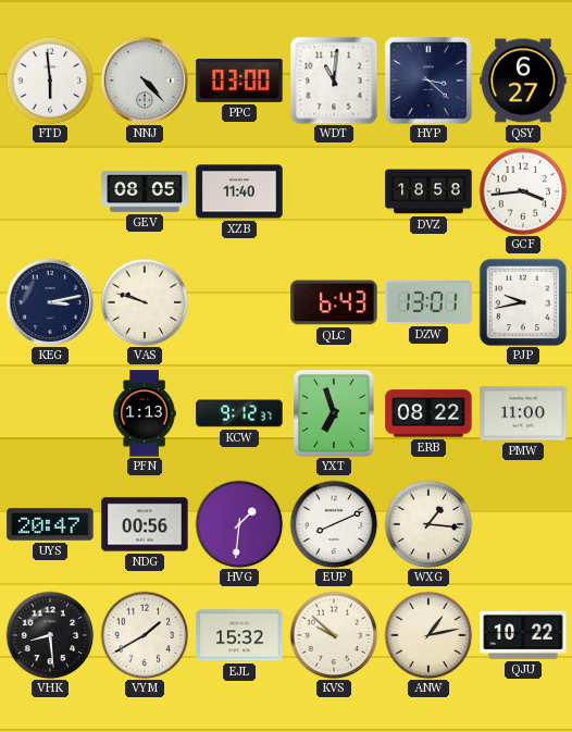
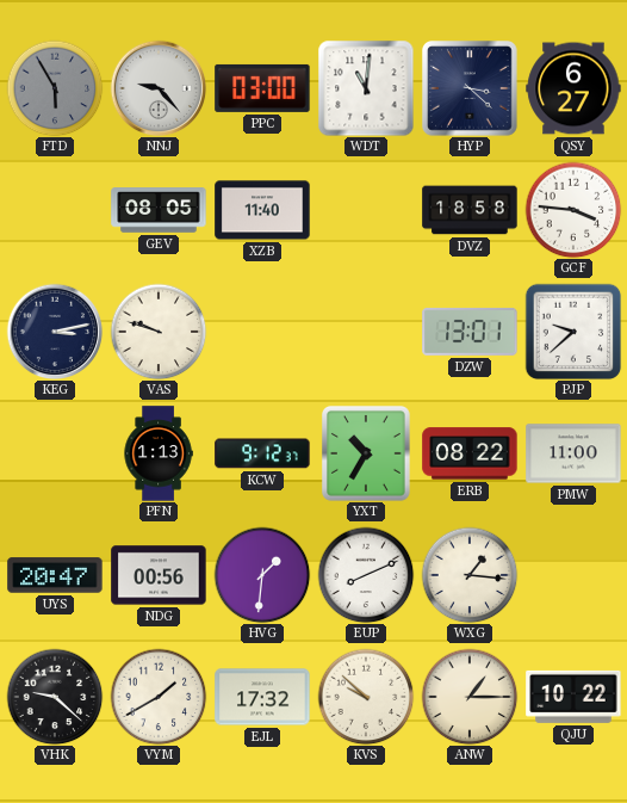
FTD: 5:59 -> 5:55
FTD dial: white -> grey
NNJ: 4:23 -> 9:23
GCF: 3:44 -> 3:46
QLC: 6:43 -> none
PJP: 9:43 -> 9:38
YXT: 6:57 -> 10:35
VHK: 8:29 -> 9:22
EJL: 15:32 -> 17:32
ANW: 1:13 -> 1:15
